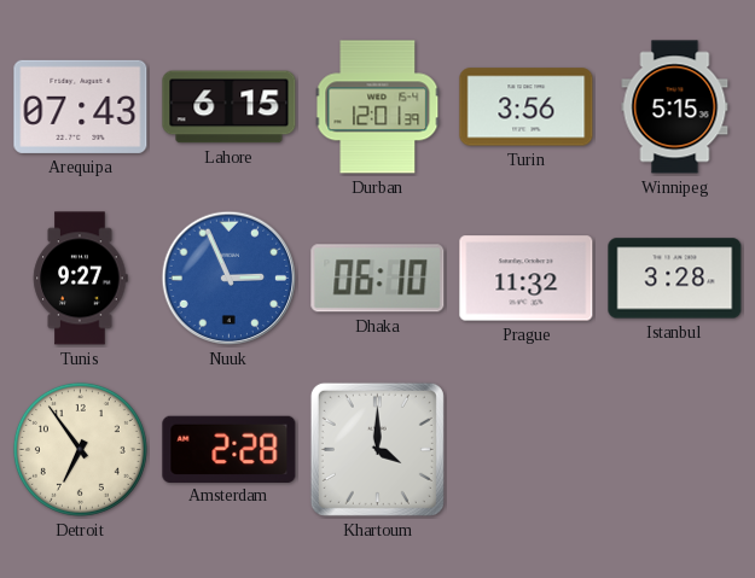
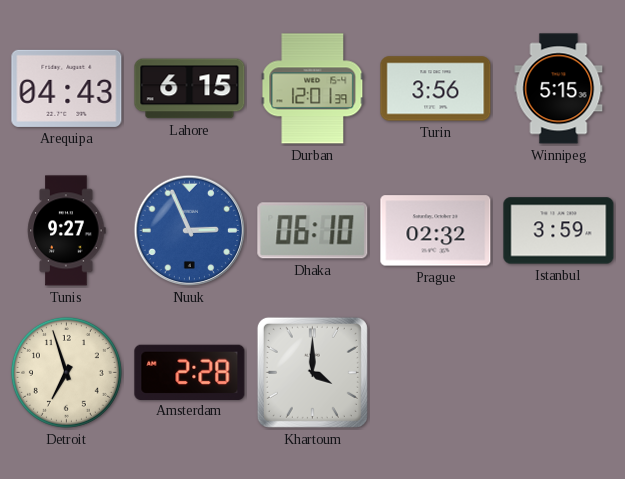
Arequipa: 07:43 -> 04:43
Prague: 11:32 -> 02:32
Istanbul: 3:28 -> 3:59
Detroit: 6:54 -> 6:57
